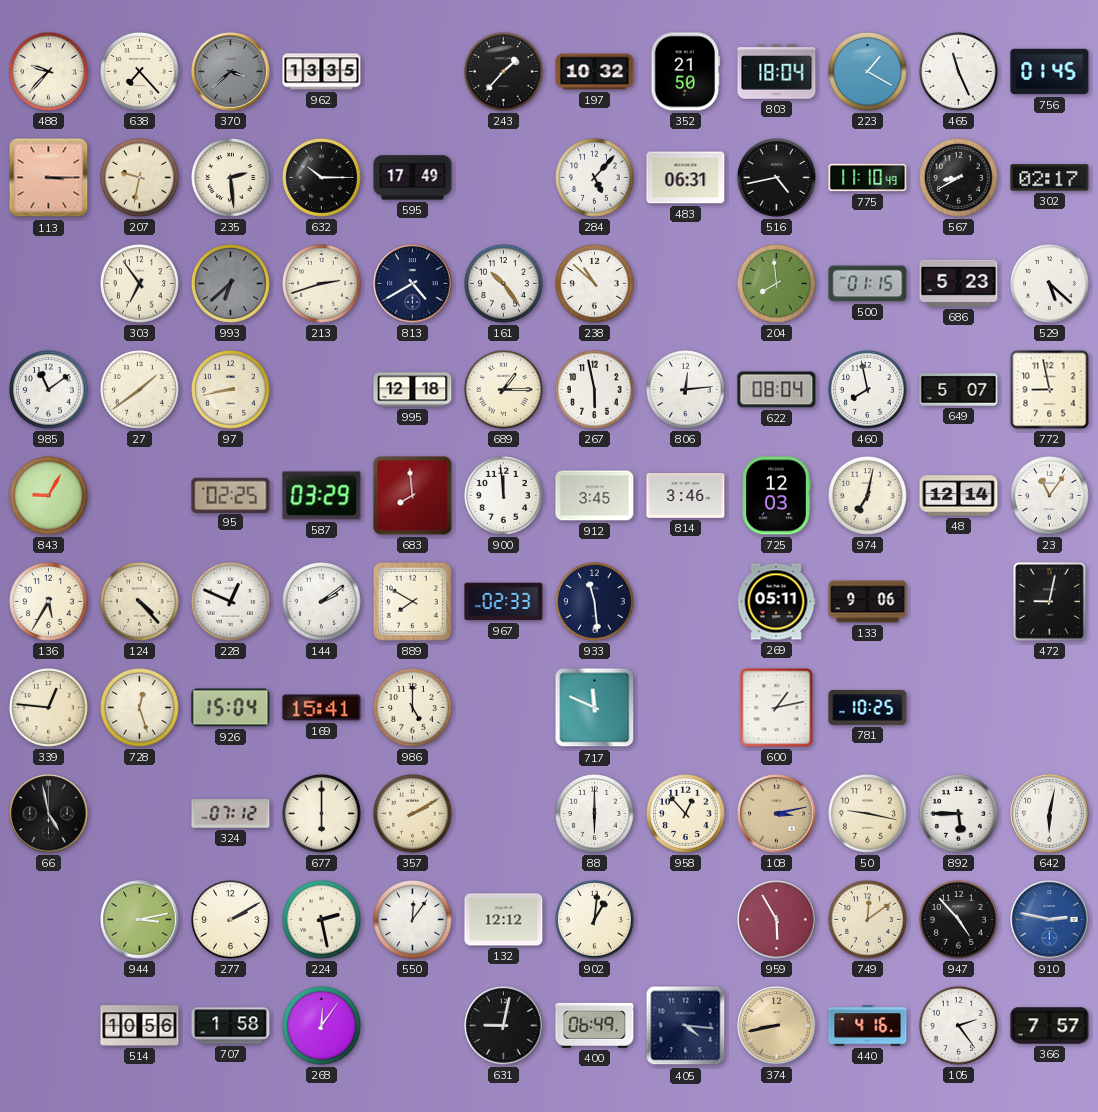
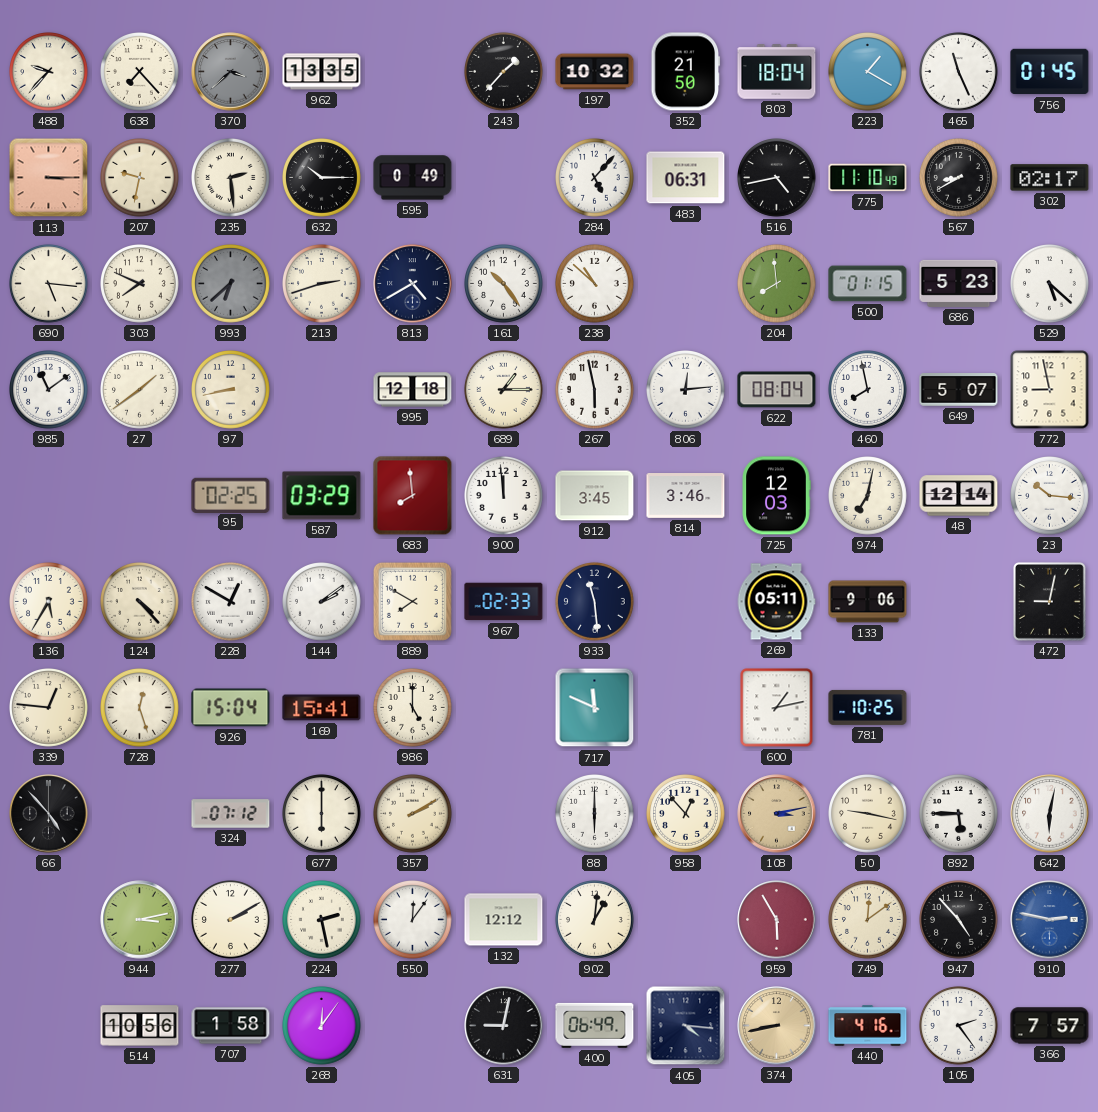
595: 17:49 -> 0:49
690: none -> 5:16
303: 6:54 -> 7:49
843: 9:05 -> none
23: 11:06 -> 10:16
228: 12:49 -> 12:50
66: 4:58 -> 4:53
